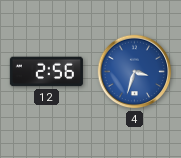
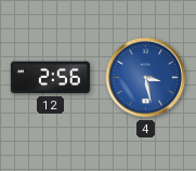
4: 3:33 -> 3:28
